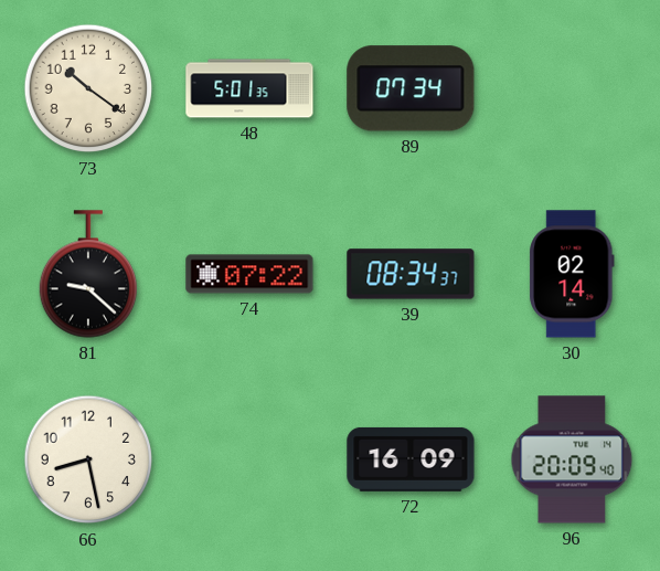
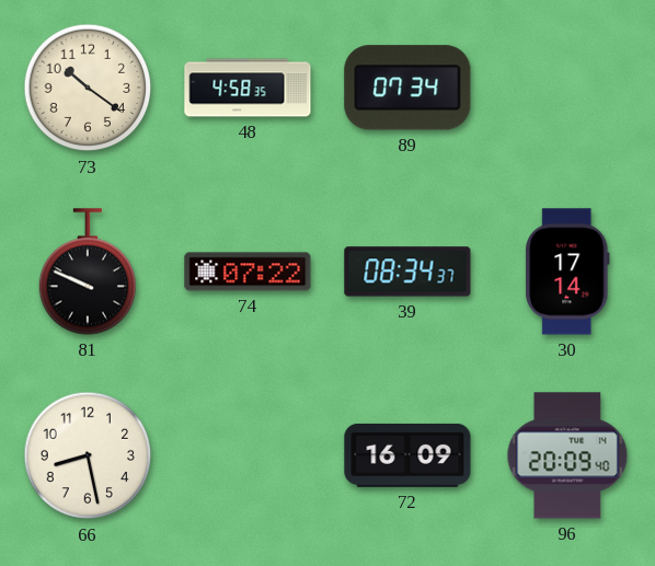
48: 5:01 -> 4:58
81: 9:22 -> 9:49
30: 02:14 -> 17:14
